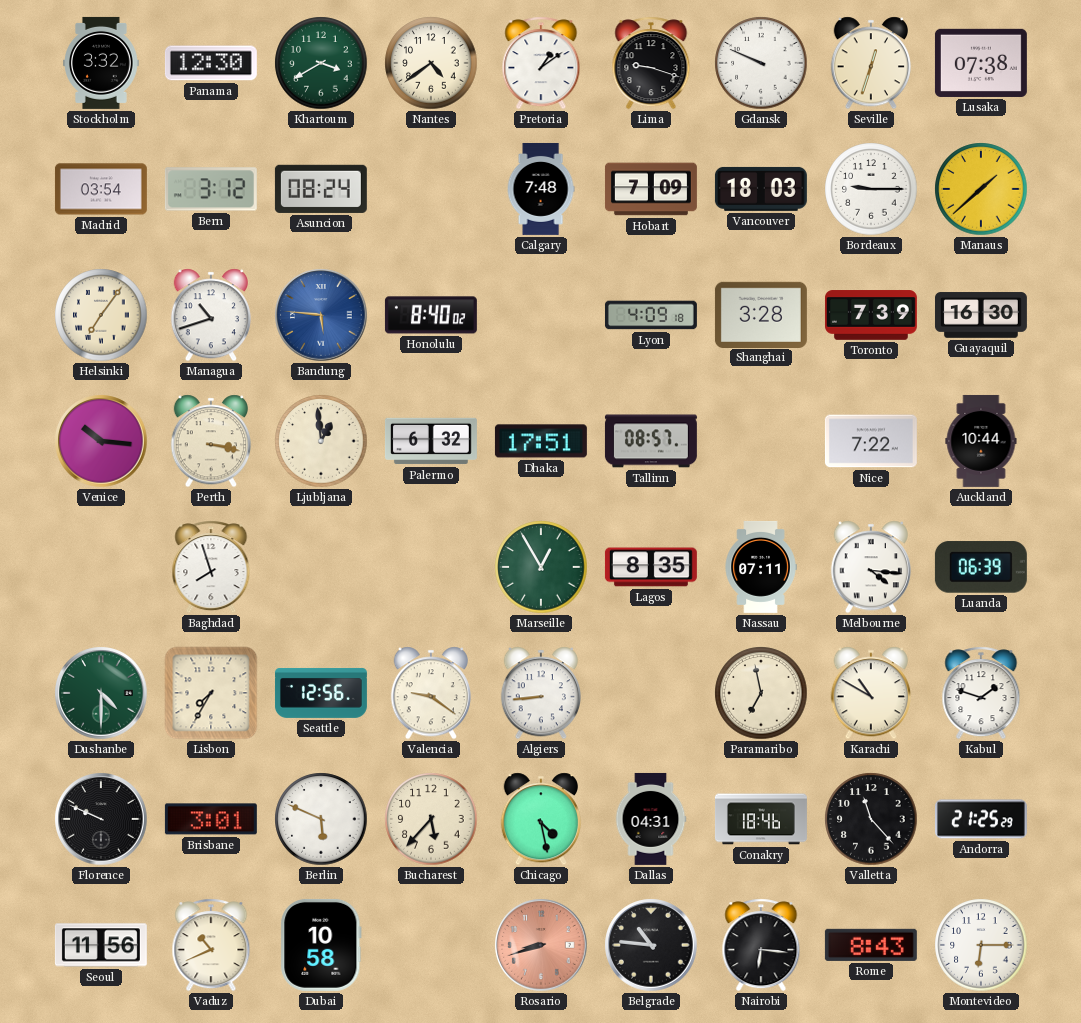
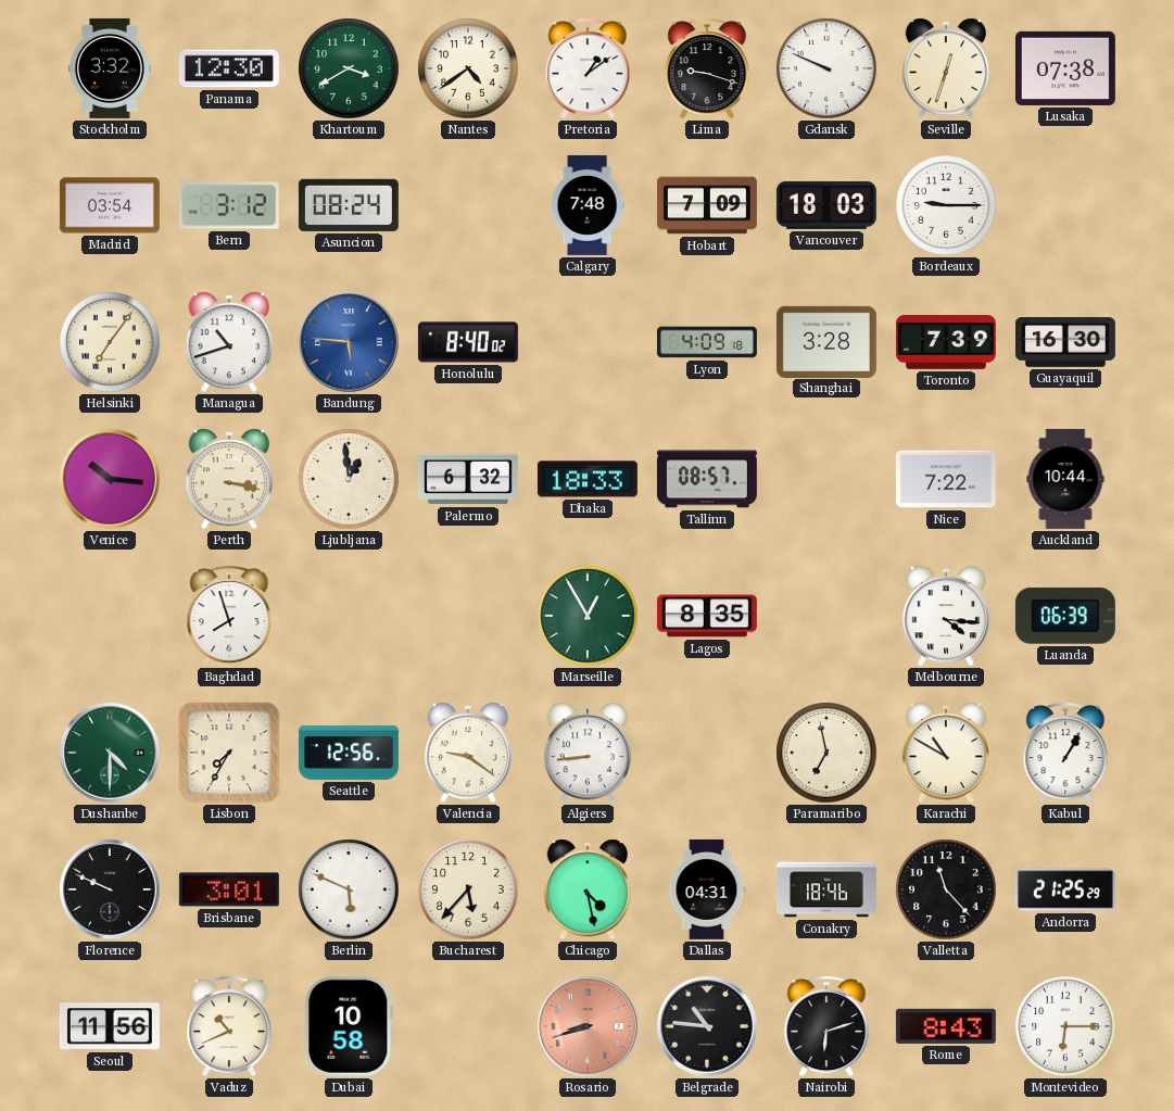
Manaus: 1:38 -> none
Dhaka: 17:51 -> 18:33
Nassau: 07:11 -> none
Kabul: 1:48 -> 1:05
Nairobi: 6:16 -> 6:12
